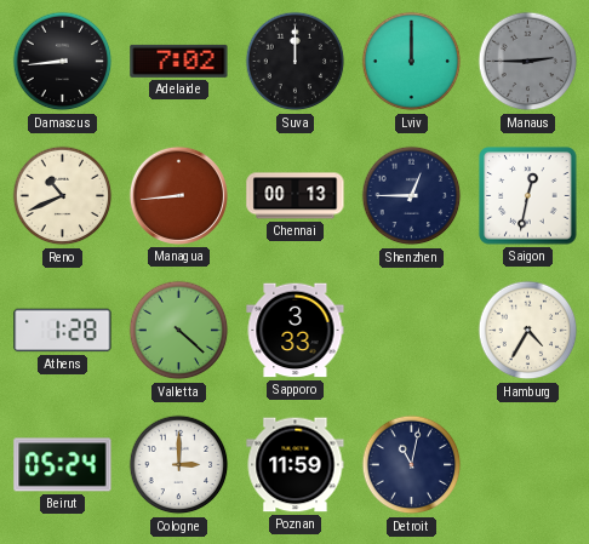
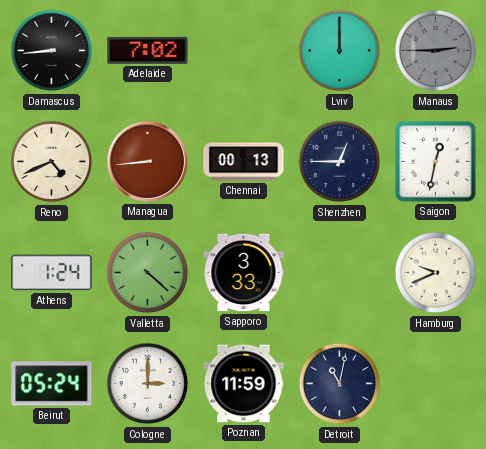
Suva: 12:00 -> none
Reno: 10:41 -> 4:41
Athens: 1:28 -> 1:24
Hamburg: 4:35 -> 9:41
